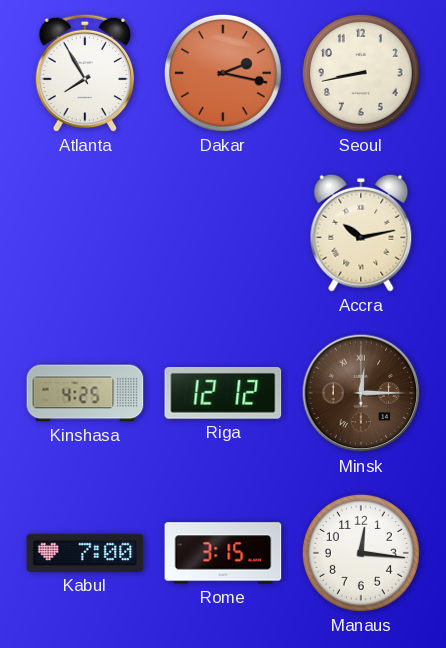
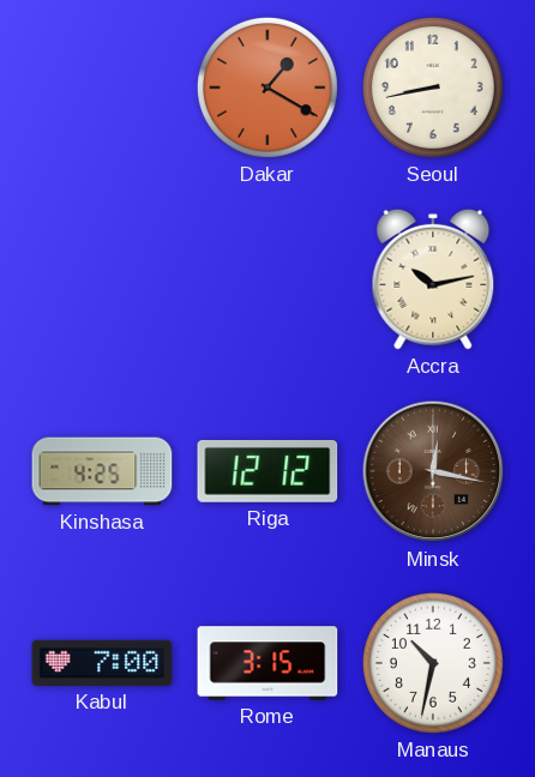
Atlanta: 7:55 -> none
Dakar: 2:17 -> 1:20
Minsk: 12:15 -> 12:17
Manaus: 12:16 -> 10:32
